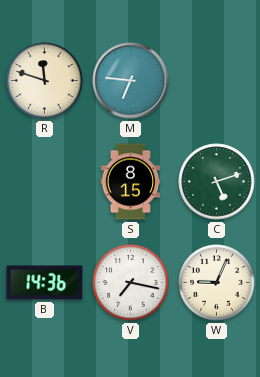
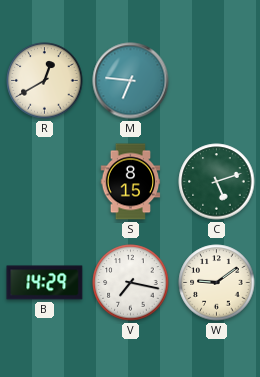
R: 11:48 -> 12:40
B: 14:36 -> 14:29
W: 9:04 -> 9:09
